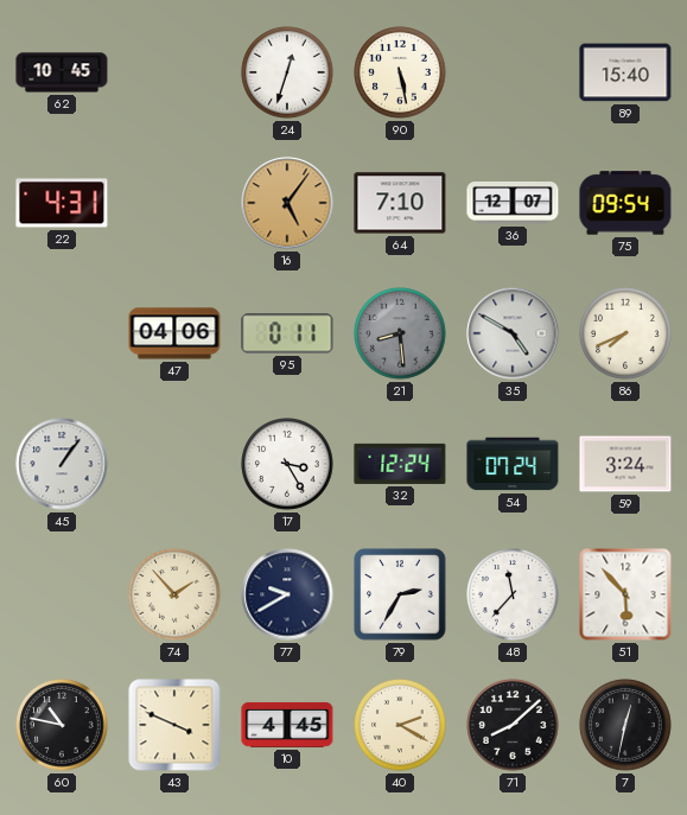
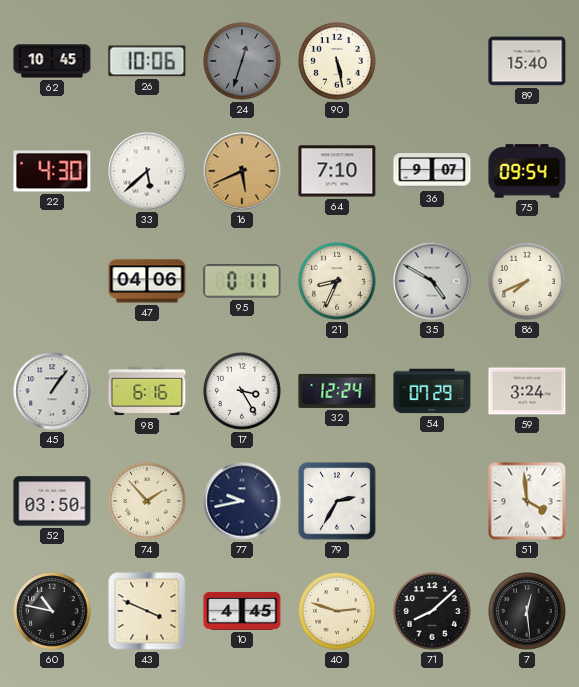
26: none -> 10:06
24 dial: white -> grey
22: 4:31 -> 4:30
33: none -> 5:38
16: 5:06 -> 5:41
36: 12:07 -> 9:07
21: 8:29 -> 8:34
21 dial: grey -> cream
98: none -> 6:16
54: 07:24 -> 07:29
52: none -> 03:50
77: 9:40 -> 9:43
48: 11:37 -> none
51: 5:53 -> 3:59
40: 2:20 -> 2:48
7: 12:32 -> 12:29
